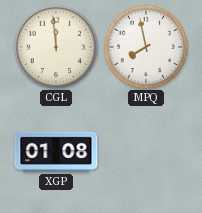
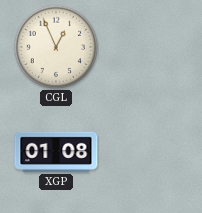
CGL: 11:59 -> 12:56
MPQ: 7:58 -> none
